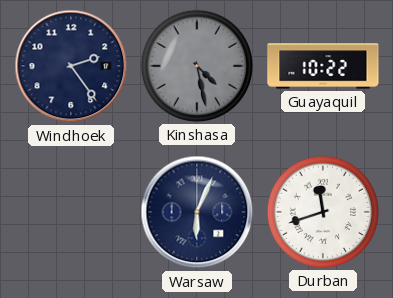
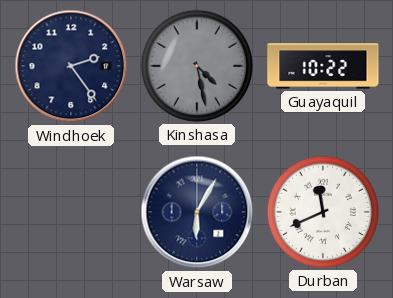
Warsaw: 6:04 -> 6:05
Durban: 11:42 -> 11:41
